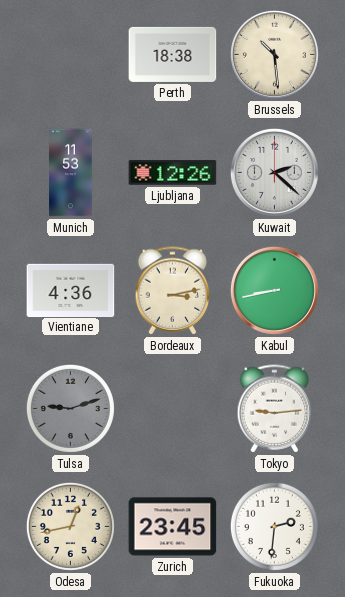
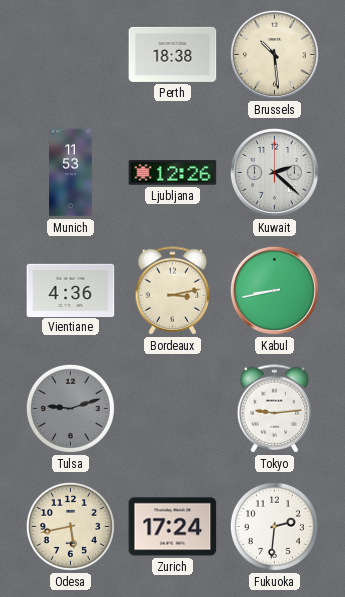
Odesa: 12:43 -> 5:43
Zurich: 23:45 -> 17:24
